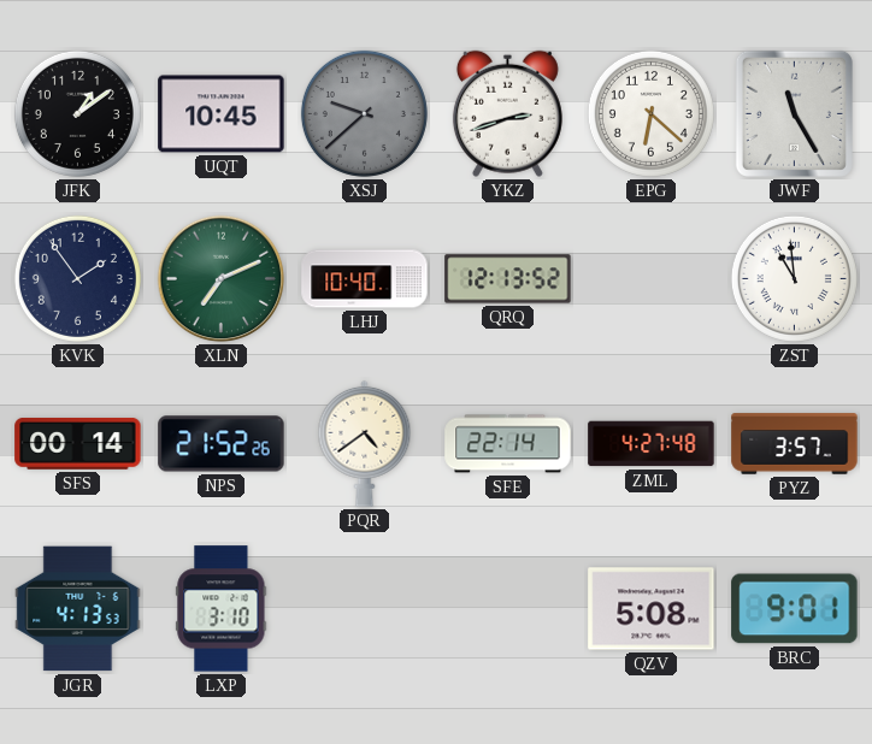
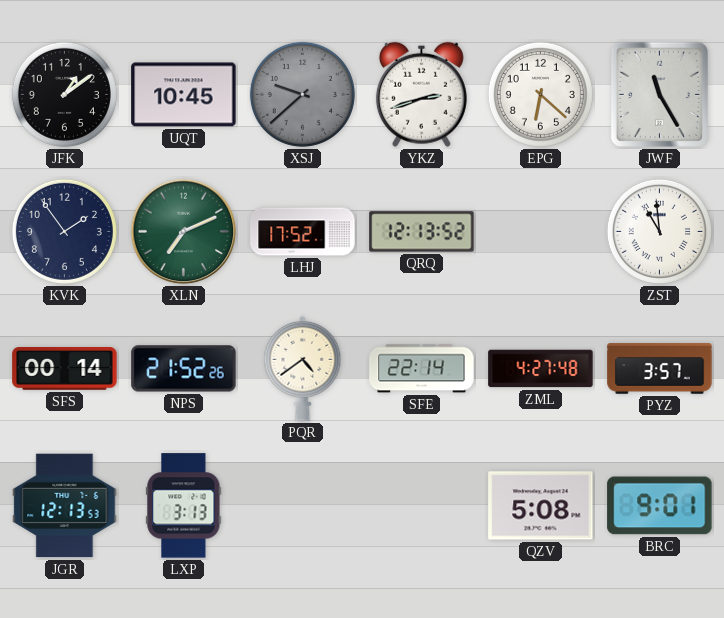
LHJ: 10:40 -> 17:52
JGR: 4:13 -> 12:13
LXP: 3:10 -> 3:13
